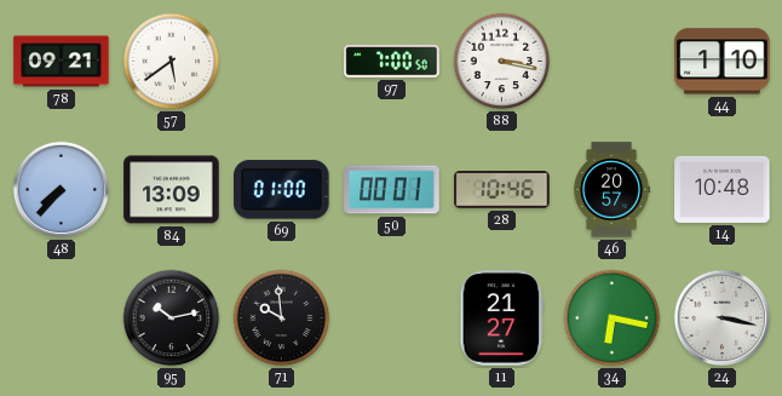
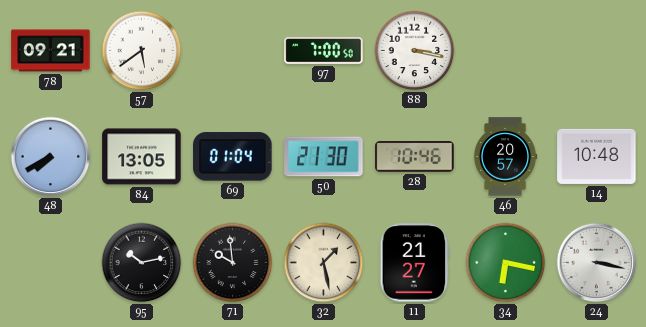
44: 1:10 -> none
48: 7:37 -> 7:40
84: 13:09 -> 13:05
69: 01:00 -> 01:04
50: 00:01 -> 21:30
32: none -> 1:28
